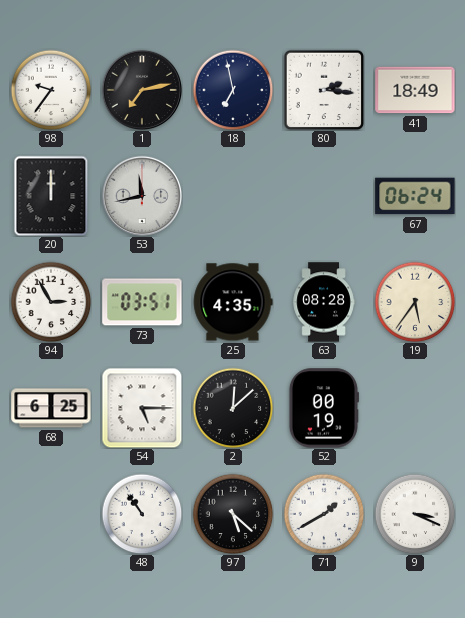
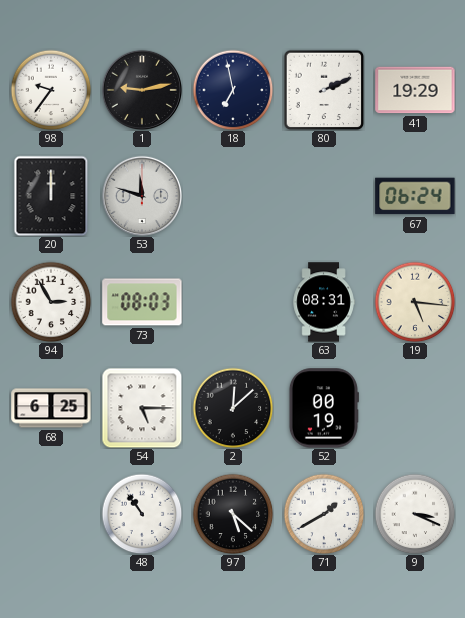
1: 7:13 -> 9:13
80: 2:16 -> 2:11
41: 18:49 -> 19:29
53: 11:43 -> 11:48
73: 03:51 -> 08:03
25: 4:35 -> none
63: 08:28 -> 08:31
19: 5:36 -> 5:16
